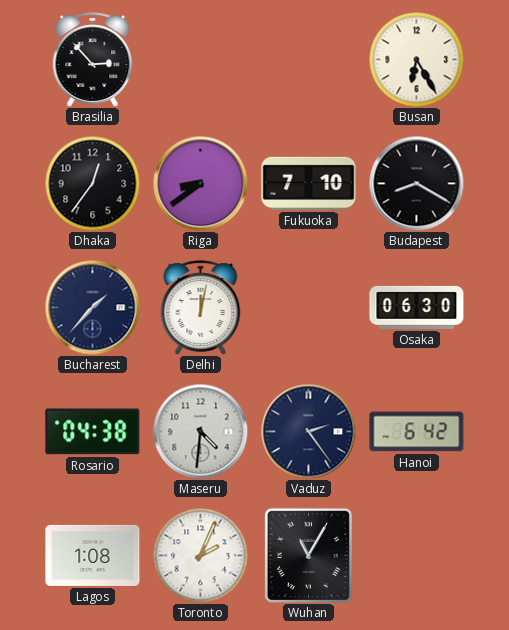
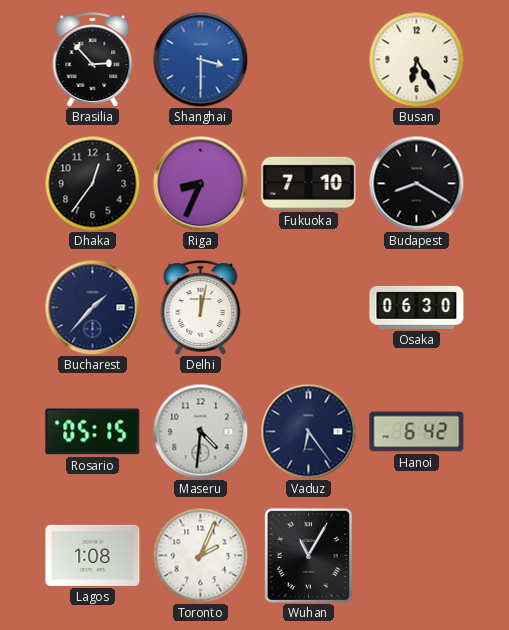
Shanghai: none -> 3:30
Riga: 8:39 -> 8:34
Rosario: 04:38 -> 05:15
Vaduz: 2:24 -> 6:24
